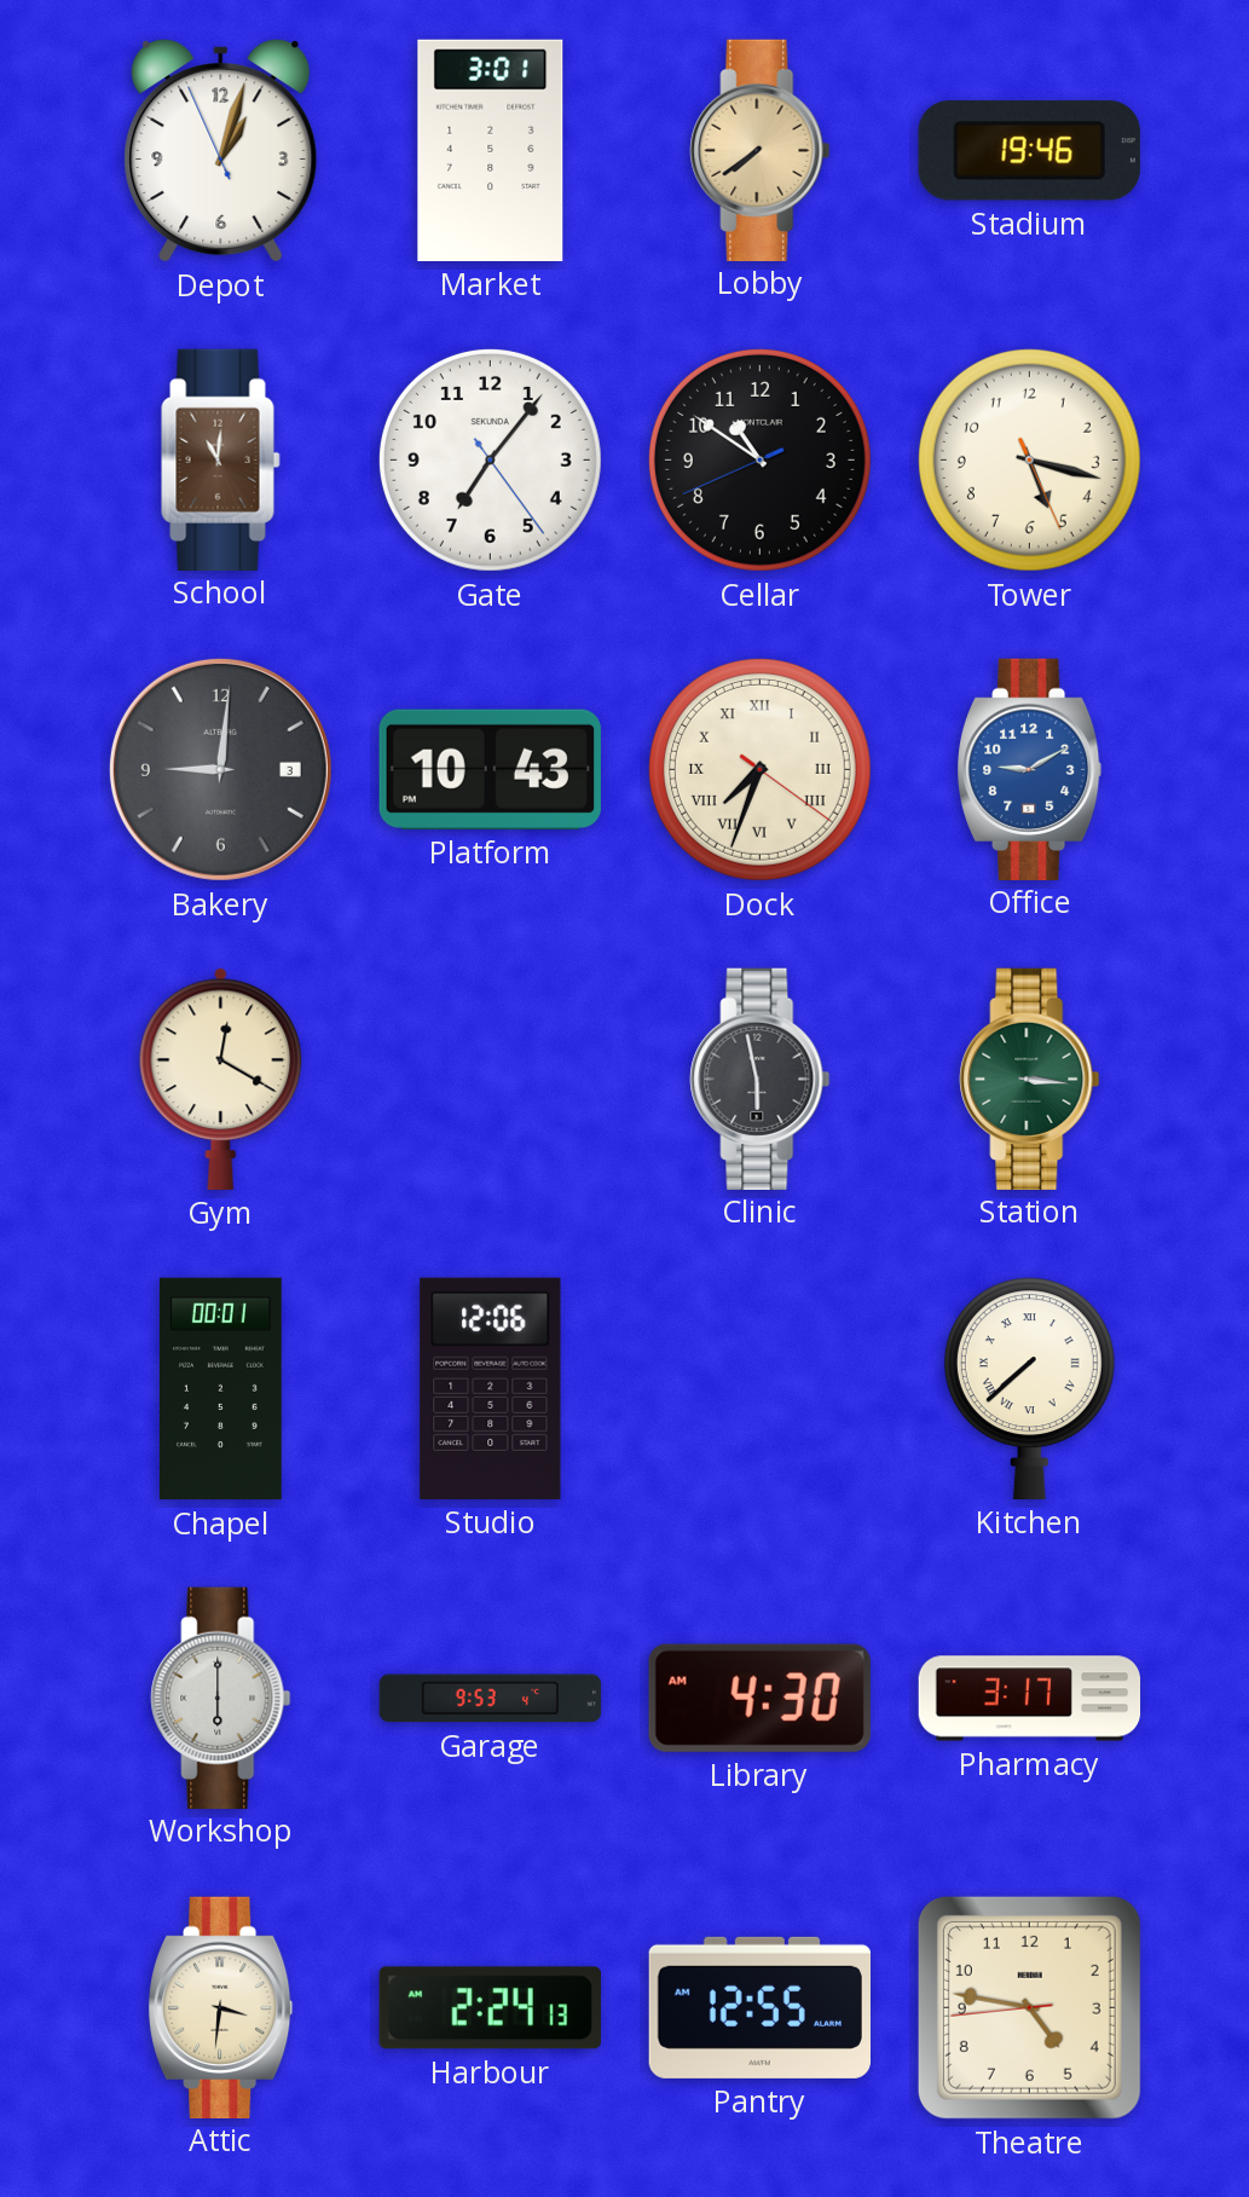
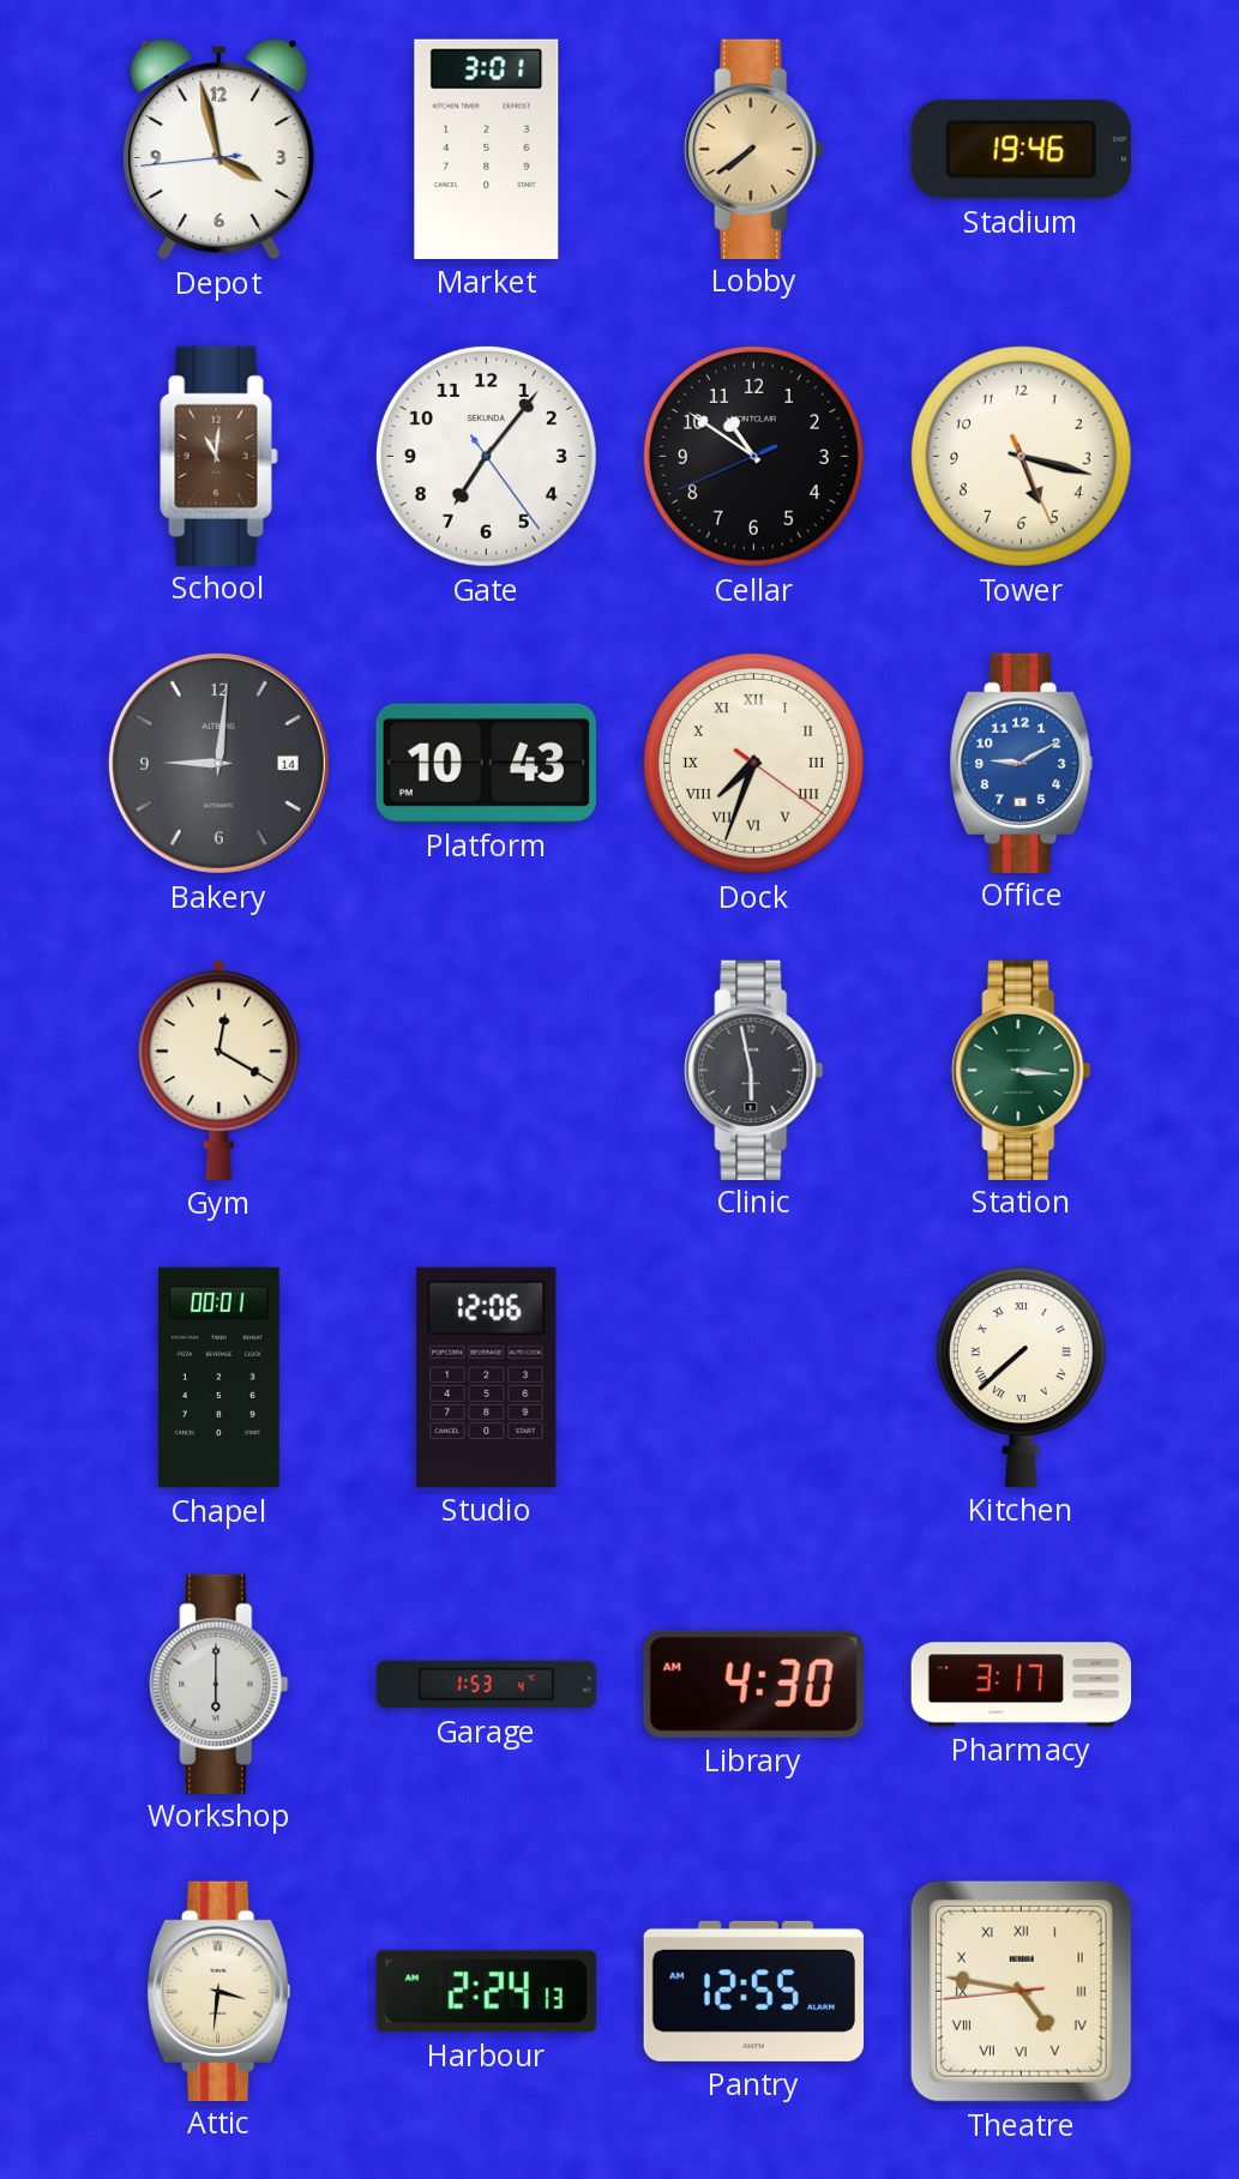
Depot: 1:02 -> 3:57
Bakery date: 3 -> 14
Garage: 9:53 -> 1:53
Theatre numerals: Arabic -> Roman
